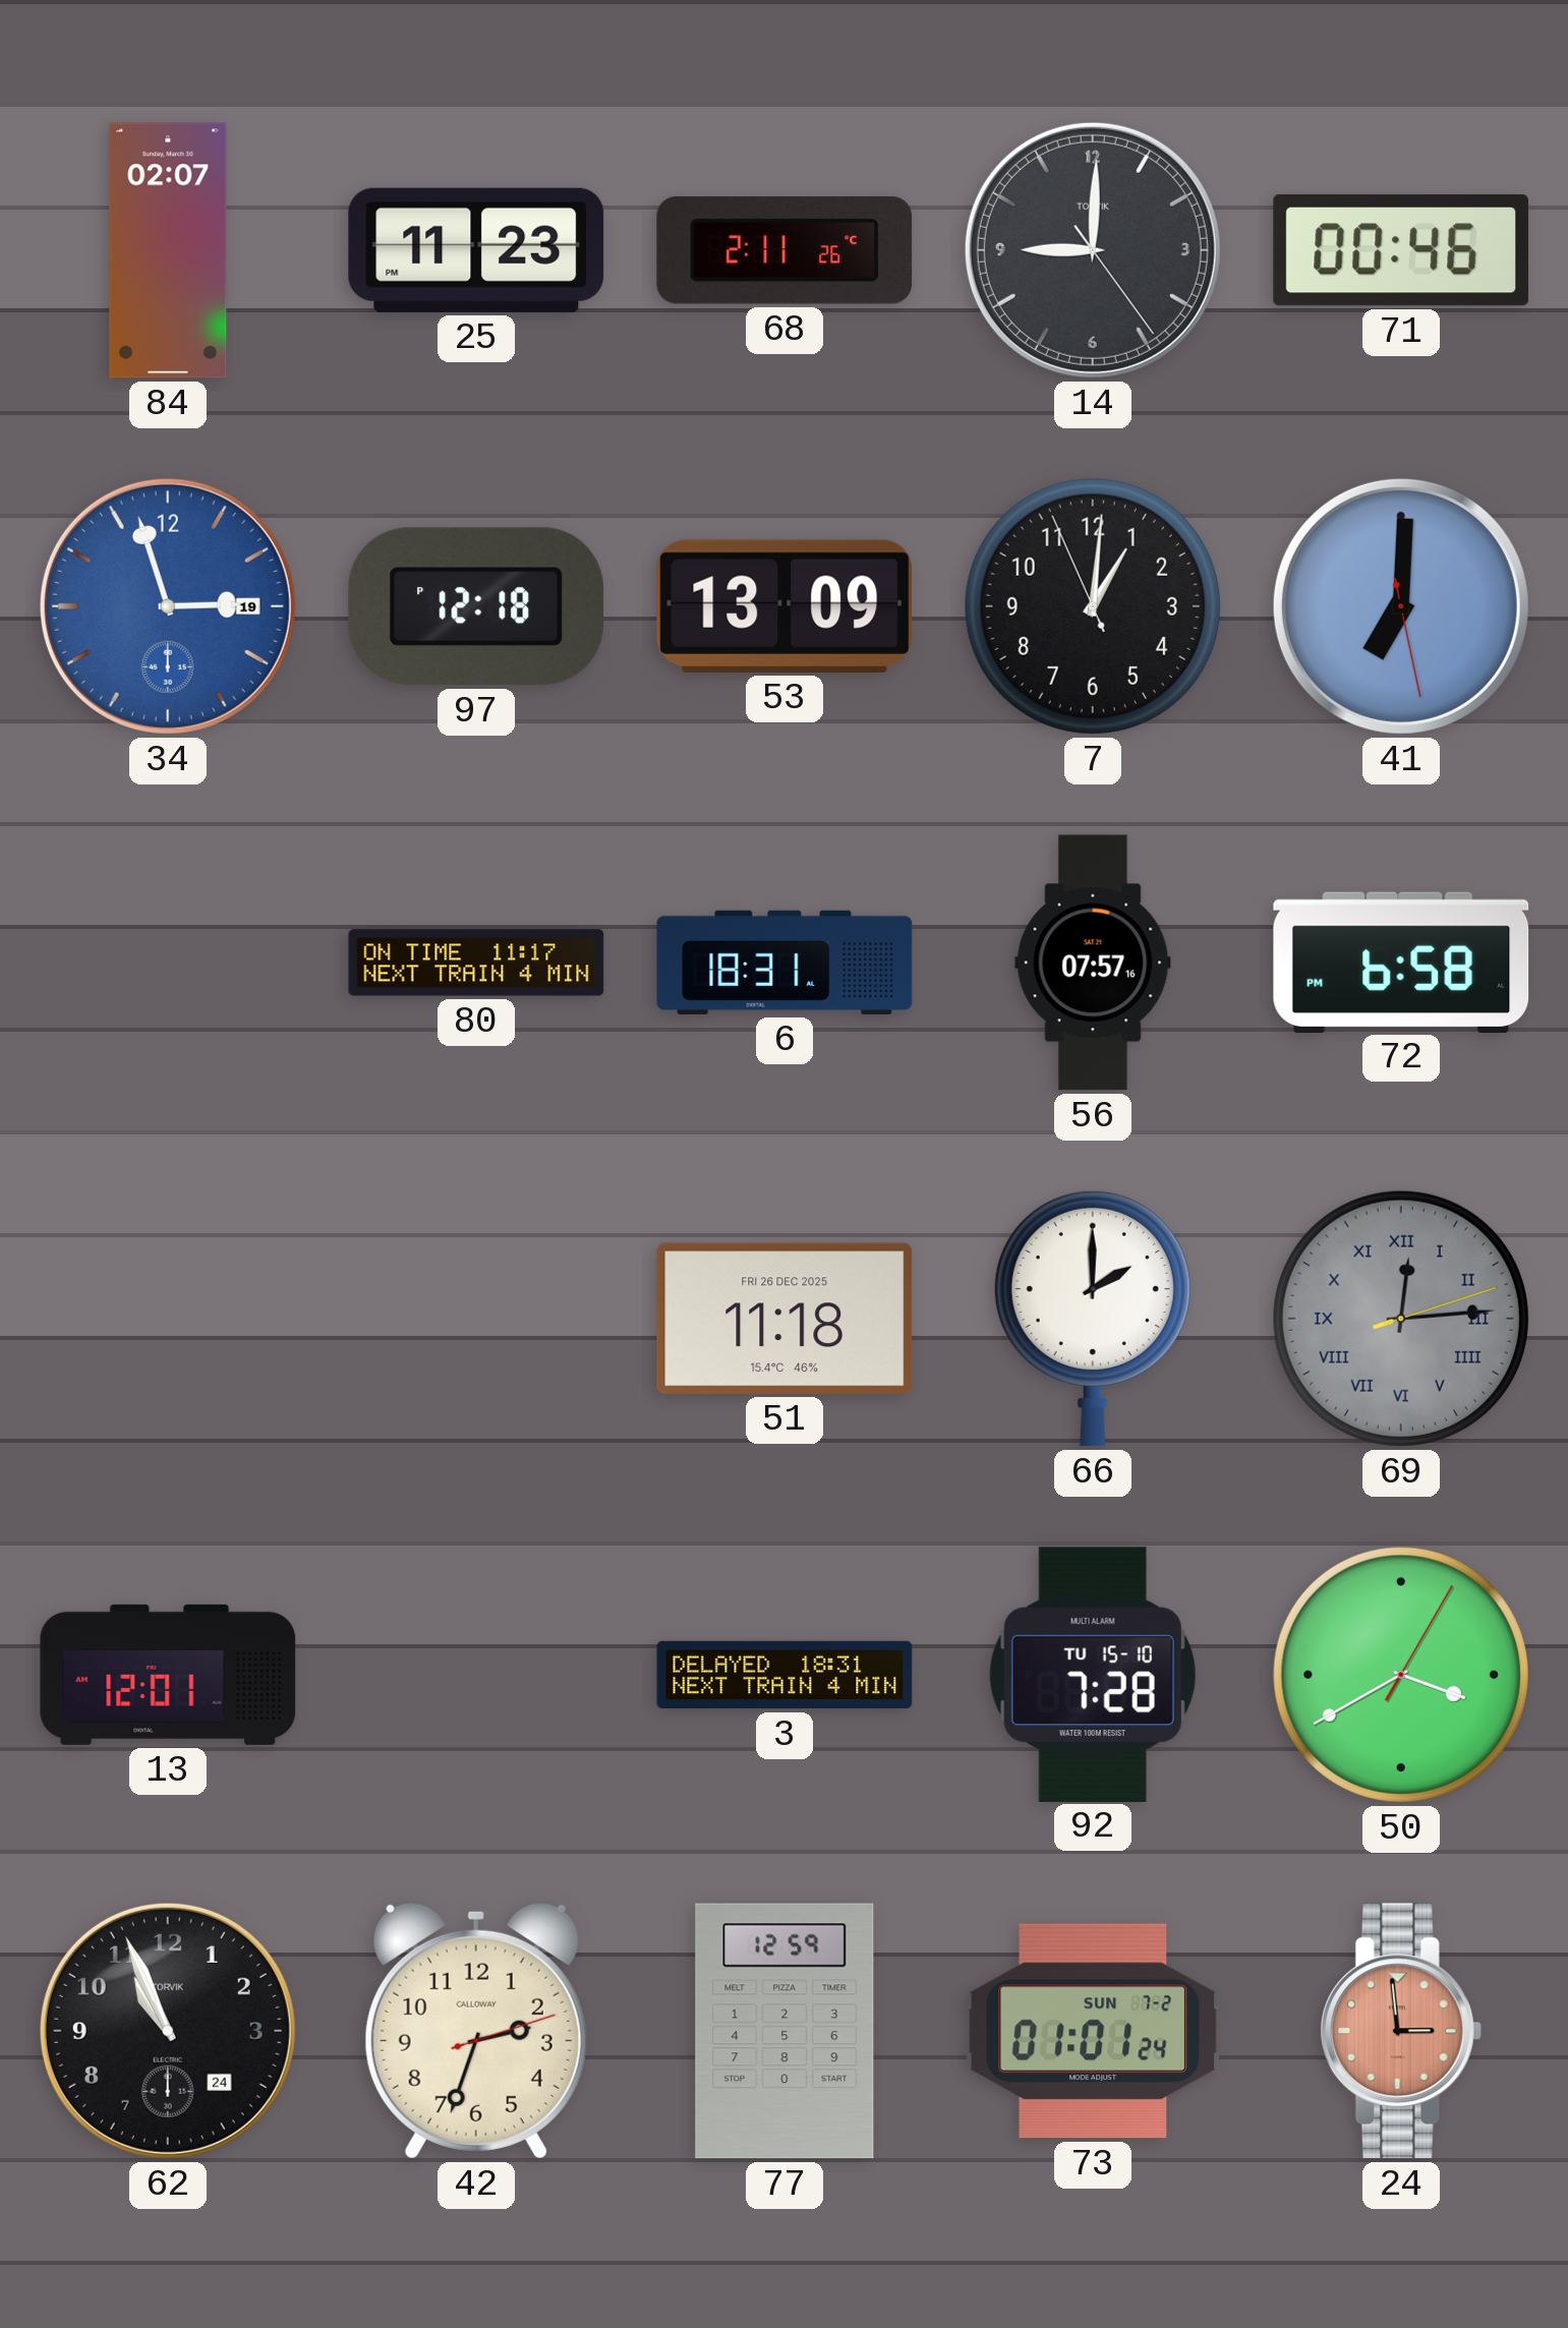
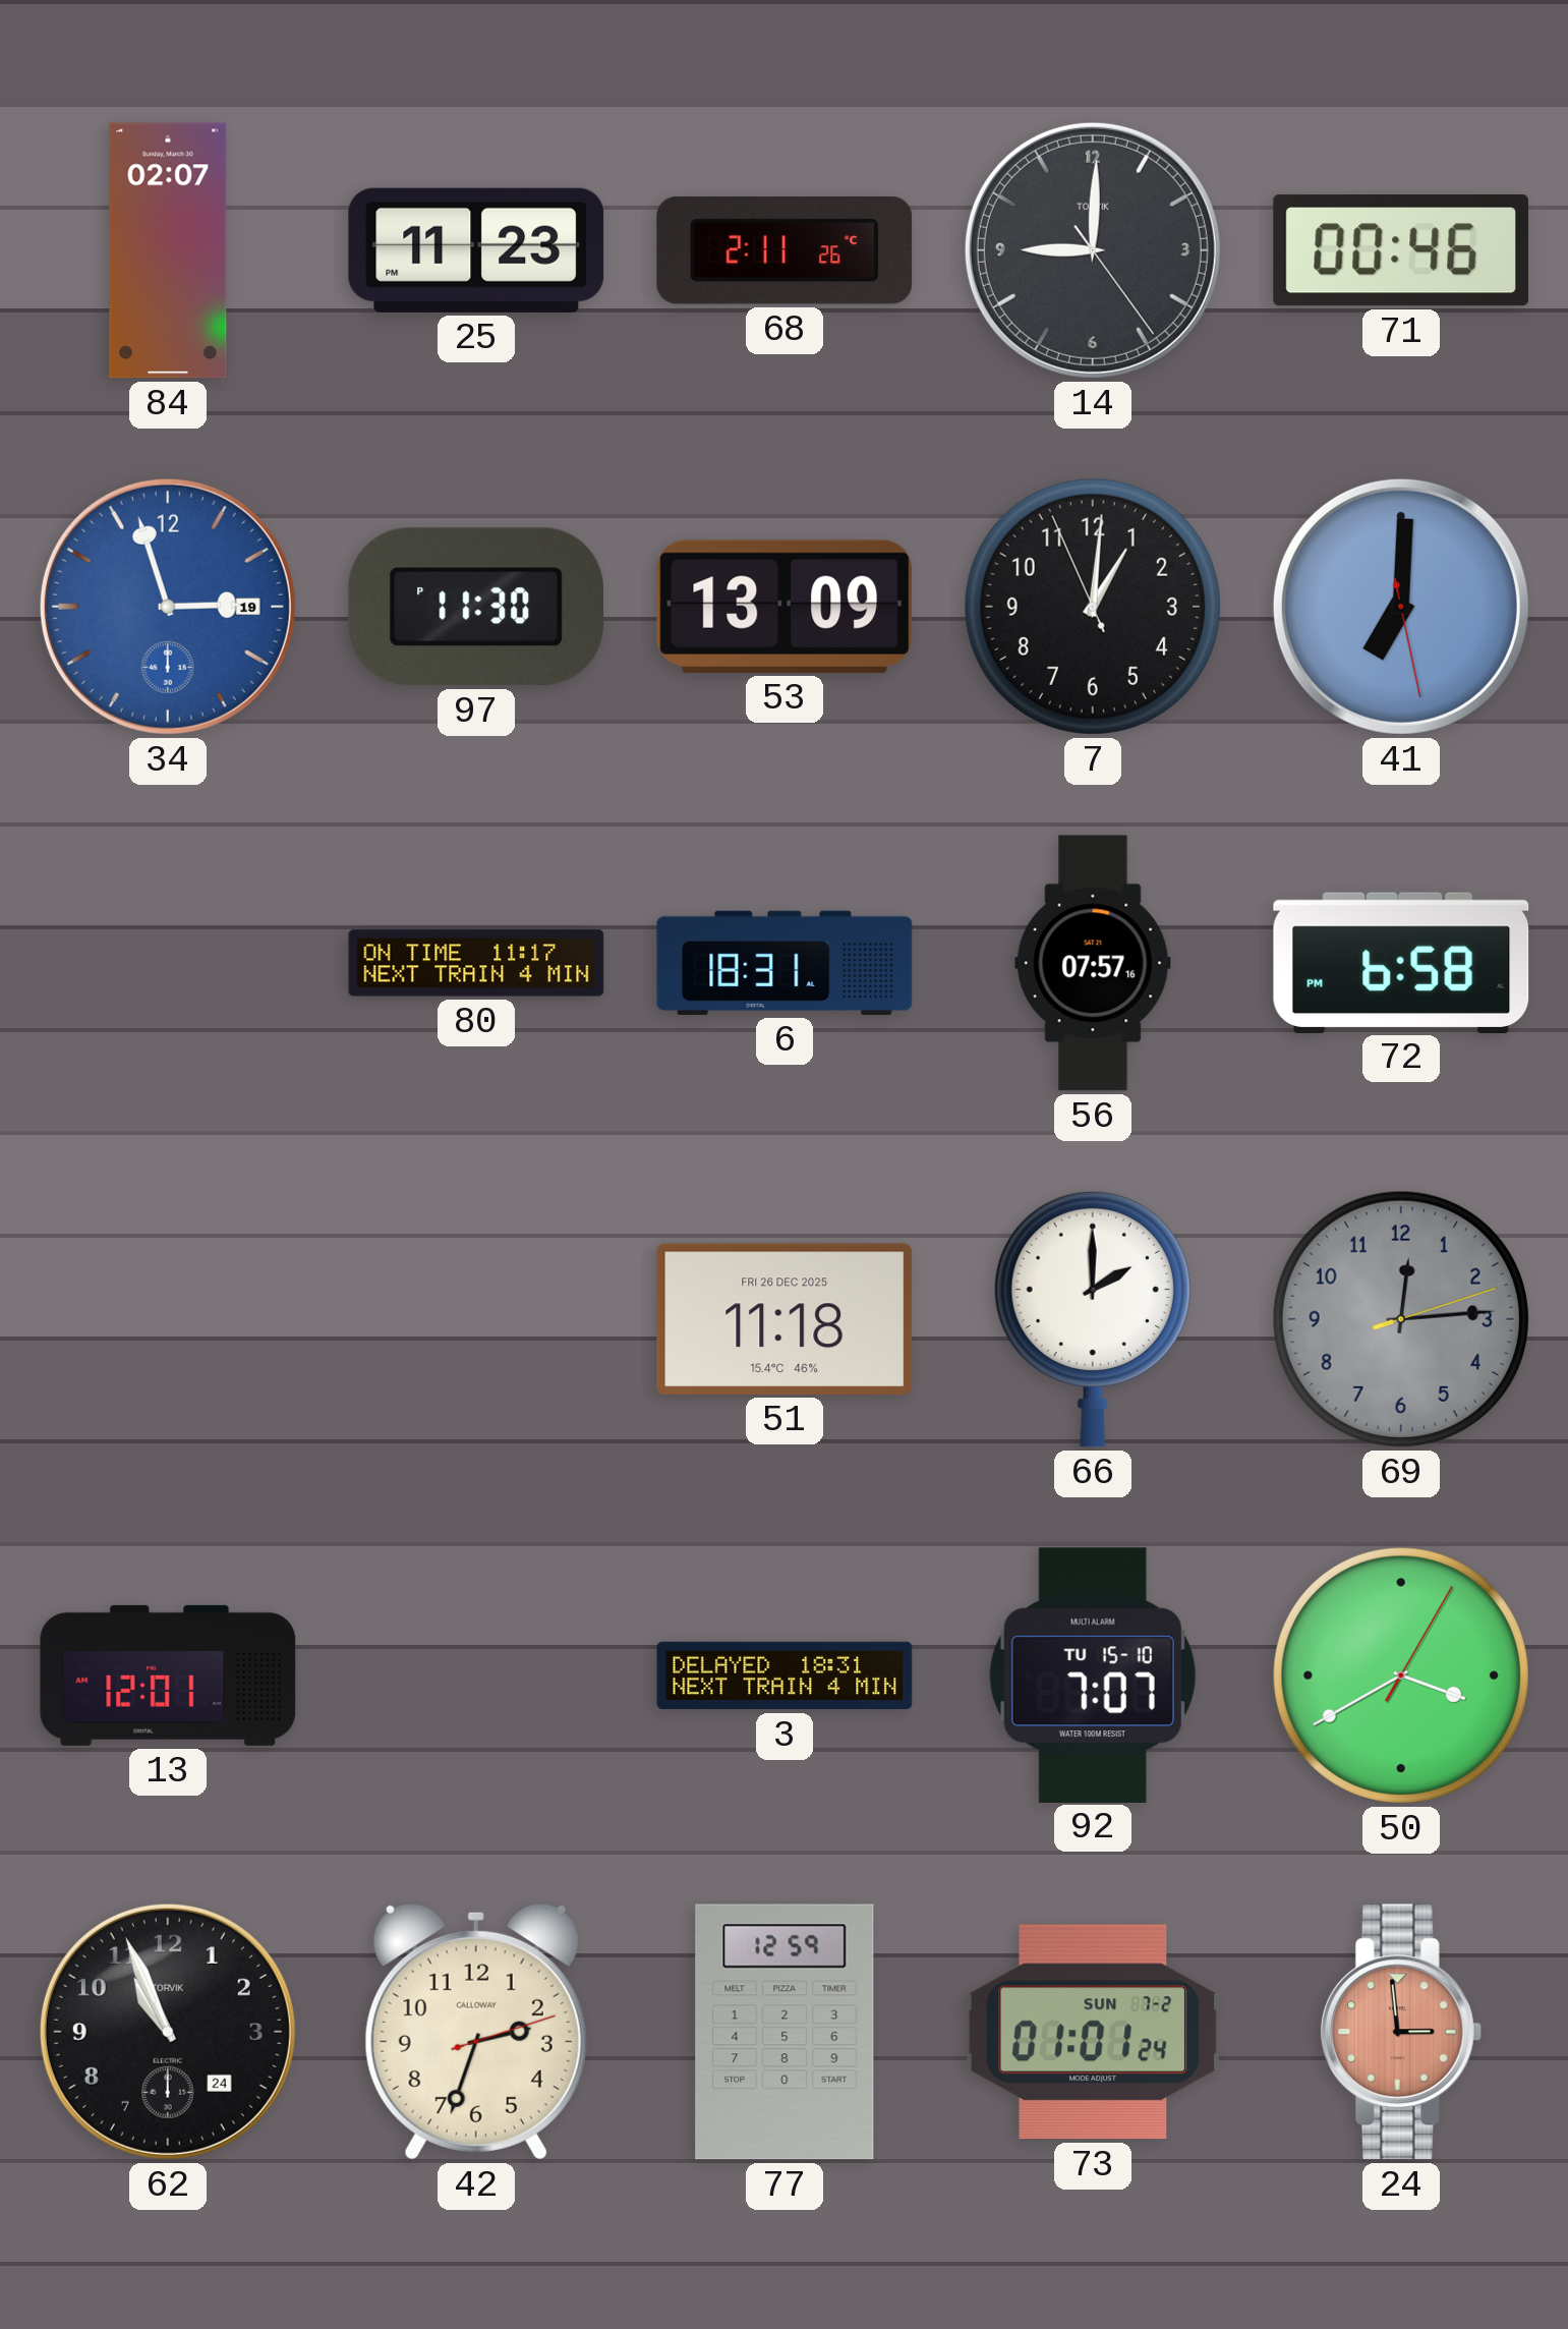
97: 12:18 -> 11:30
69 numerals: Roman -> Arabic
92: 7:28 -> 7:07
